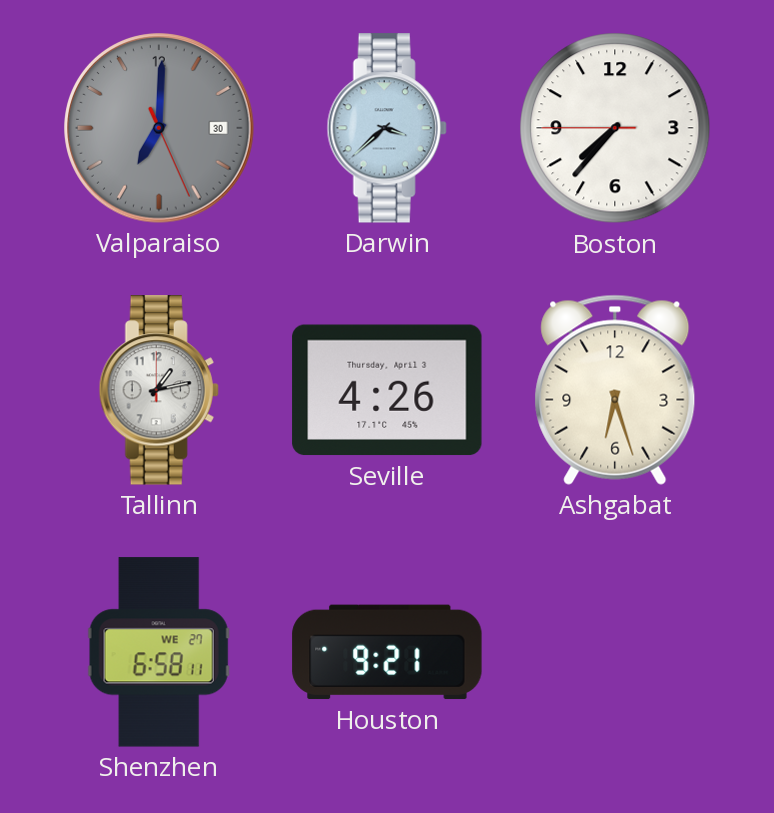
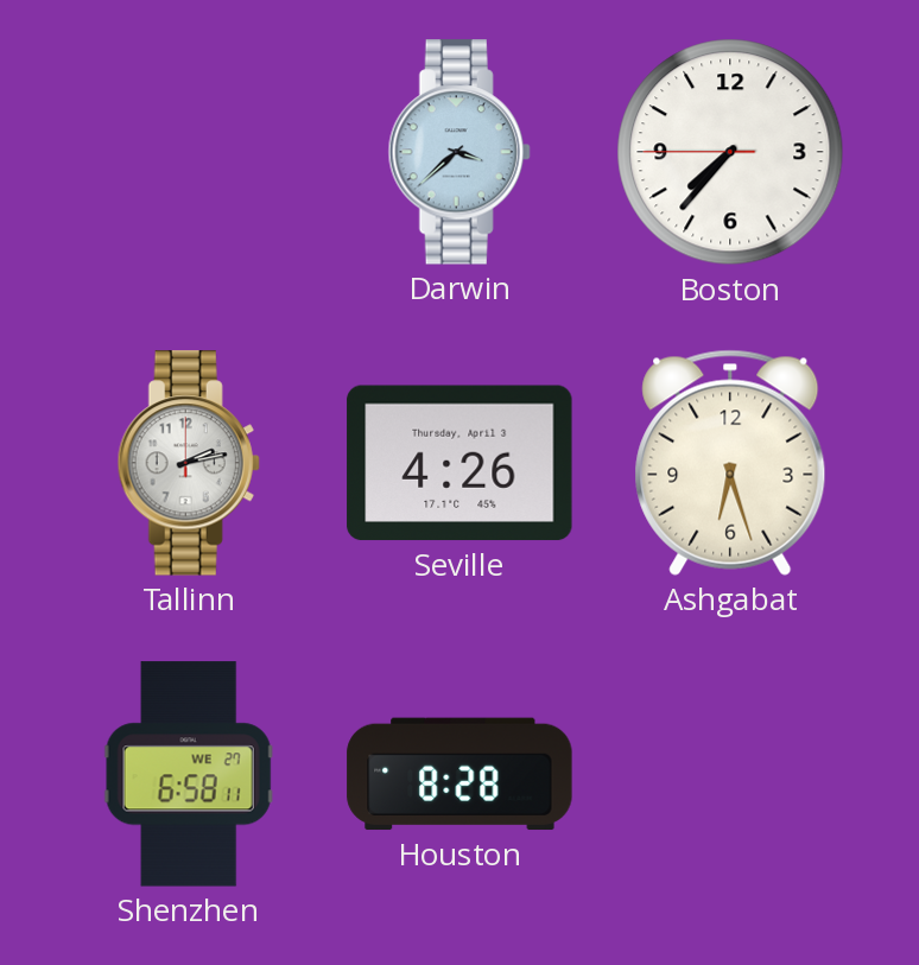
Valparaiso: 7:00 -> none
Tallinn: 1:13 -> 2:13
Houston: 9:21 -> 8:28
